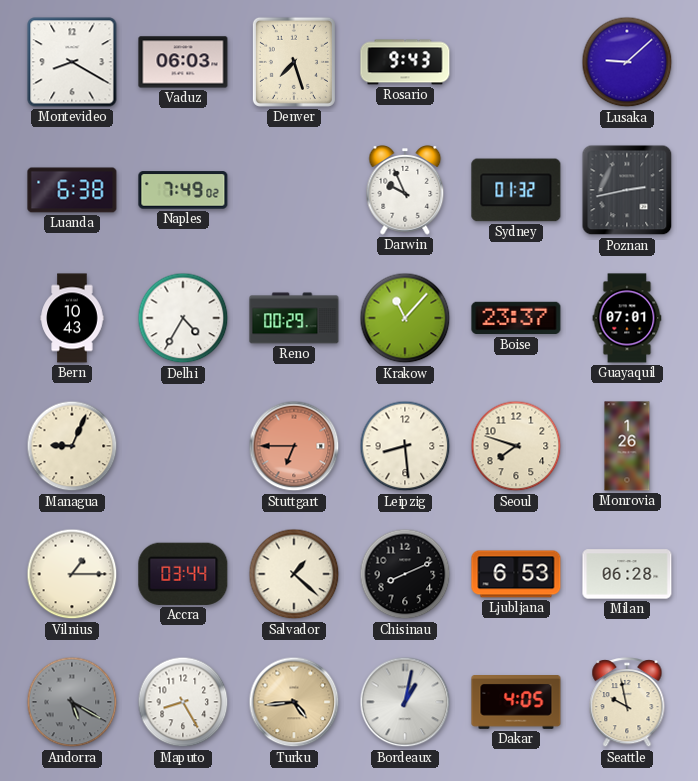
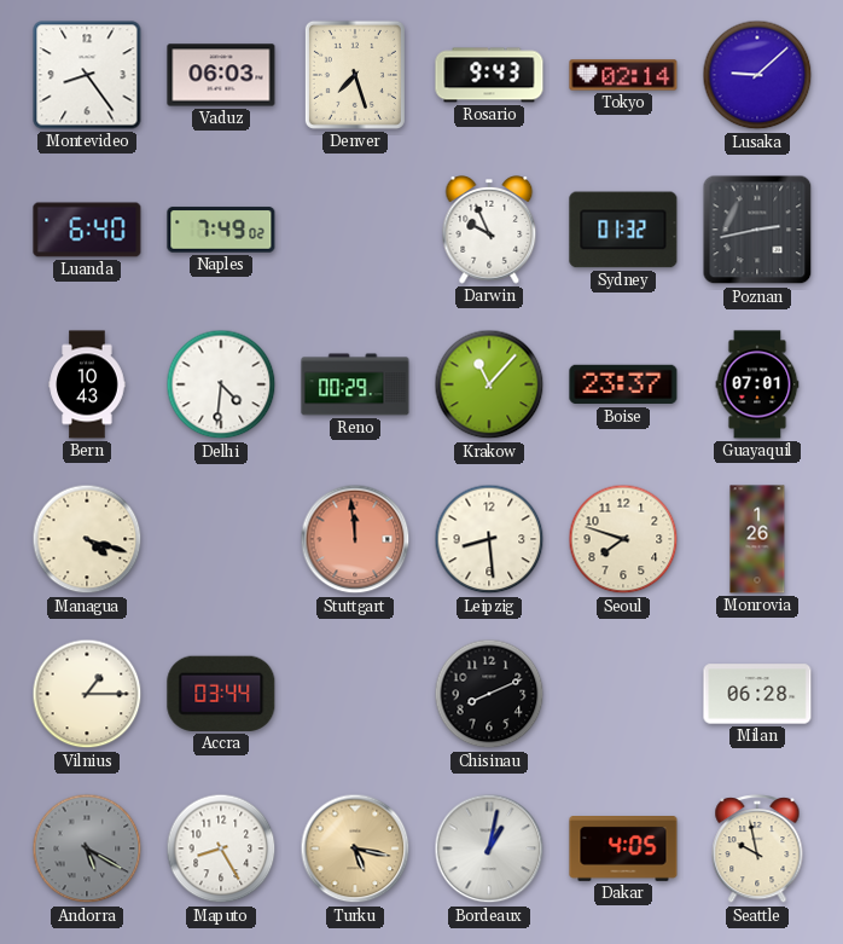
Montevideo: 8:20 -> 8:24
Tokyo: none -> 02:14
Luanda: 6:38 -> 6:40
Delhi: 4:35 -> 4:31
Managua: 9:04 -> 4:18
Stuttgart: 6:45 -> 11:59
Salvador: 1:22 -> none
Ljubljana: 6:53 -> none
Turku: 4:44 -> 5:17
